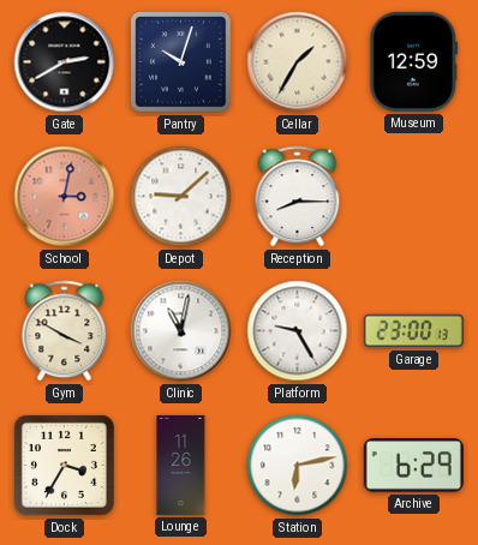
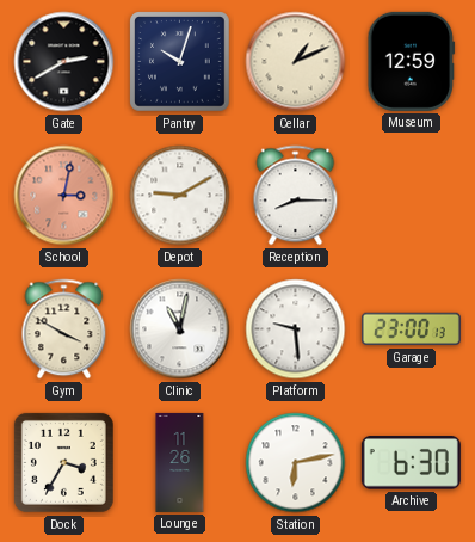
Cellar: 1:35 -> 1:11
Depot: 9:08 -> 9:10
Platform: 9:25 -> 9:29
Archive: 6:29 -> 6:30
